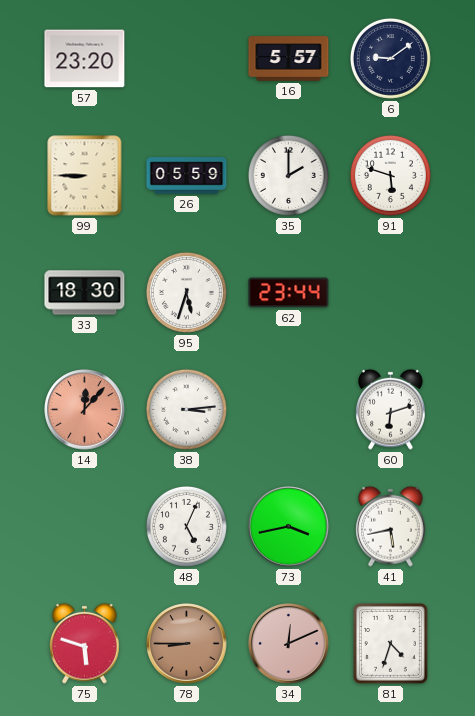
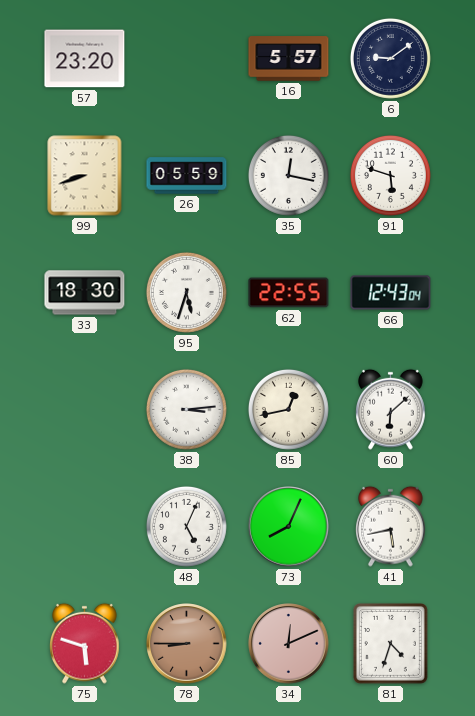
99: 8:45 -> 8:42
35: 2:00 -> 12:17
62: 23:44 -> 22:55
66: none -> 12:43
14: 12:07 -> none
85: none -> 12:43
60: 6:12 -> 6:08
73: 3:43 -> 8:04
